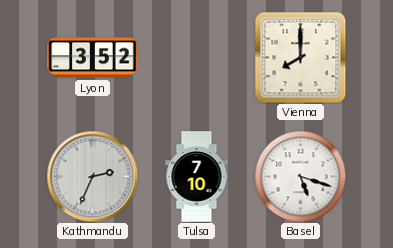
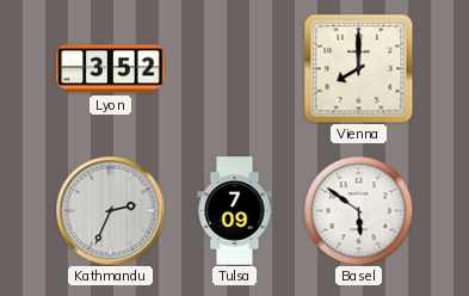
Tulsa: 7:10 -> 7:09
Basel: 5:18 -> 5:51
